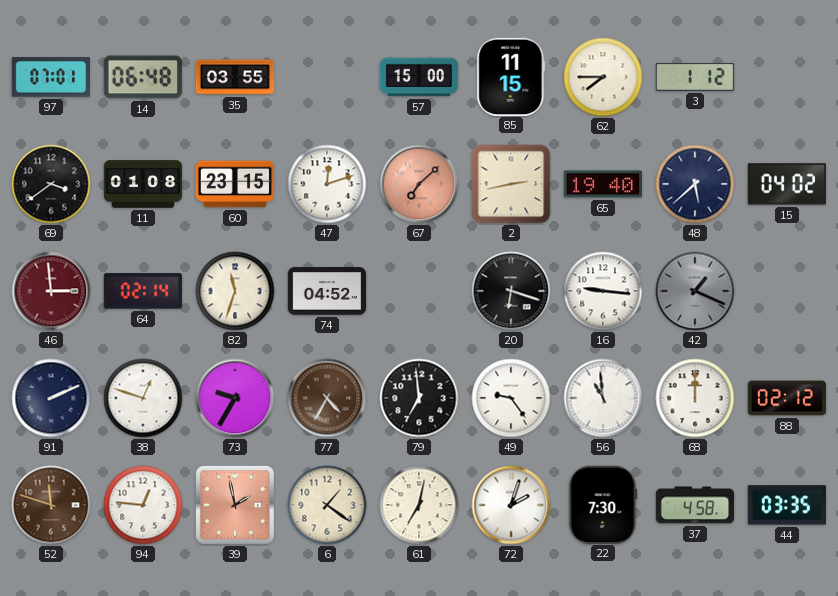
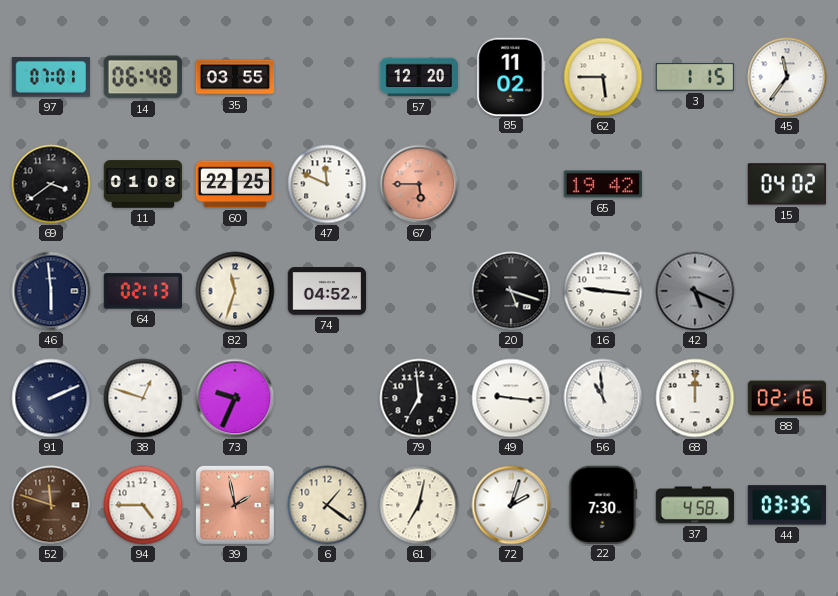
57: 15:00 -> 12:20
85: 11:15 -> 11:02
62: 7:45 -> 5:45
3: 1:12 -> 1:15
45: none -> 11:36
60: 23:15 -> 22:25
47: 12:12 -> 11:49
67: 7:08 -> 5:45
2: 2:43 -> none
65: 19:40 -> 19:42
48: 5:38 -> none
46: 2:59 -> 5:59
46 dial: burgundy -> navy
64: 02:14 -> 02:13
20: 6:18 -> 5:18
42: 1:19 -> 5:19
73: 9:35 -> 9:34
77: 4:35 -> none
49: 9:24 -> 9:16
88: 02:12 -> 02:16
94: 12:46 -> 4:45
